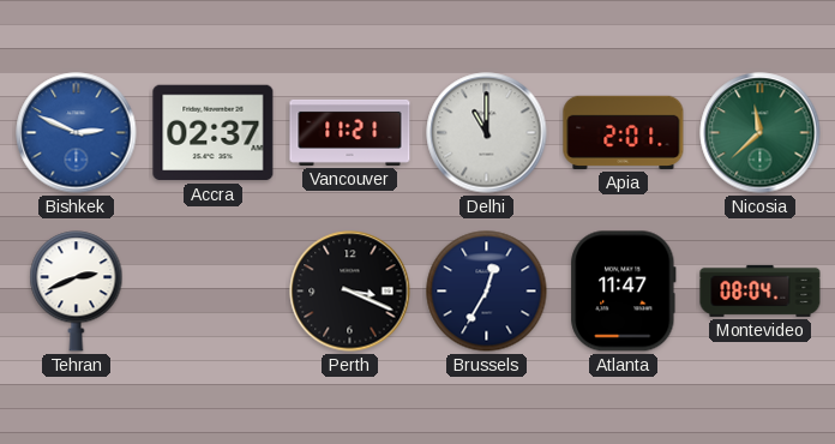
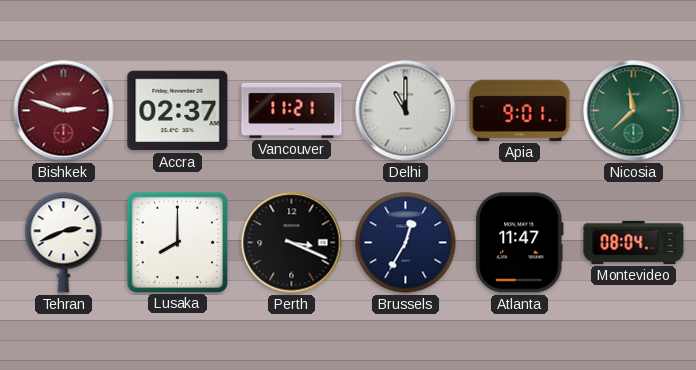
Bishkek: 2:49 -> 2:48
Bishkek dial: blue -> burgundy
Apia: 2:01 -> 9:01
Lusaka: none -> 8:00
